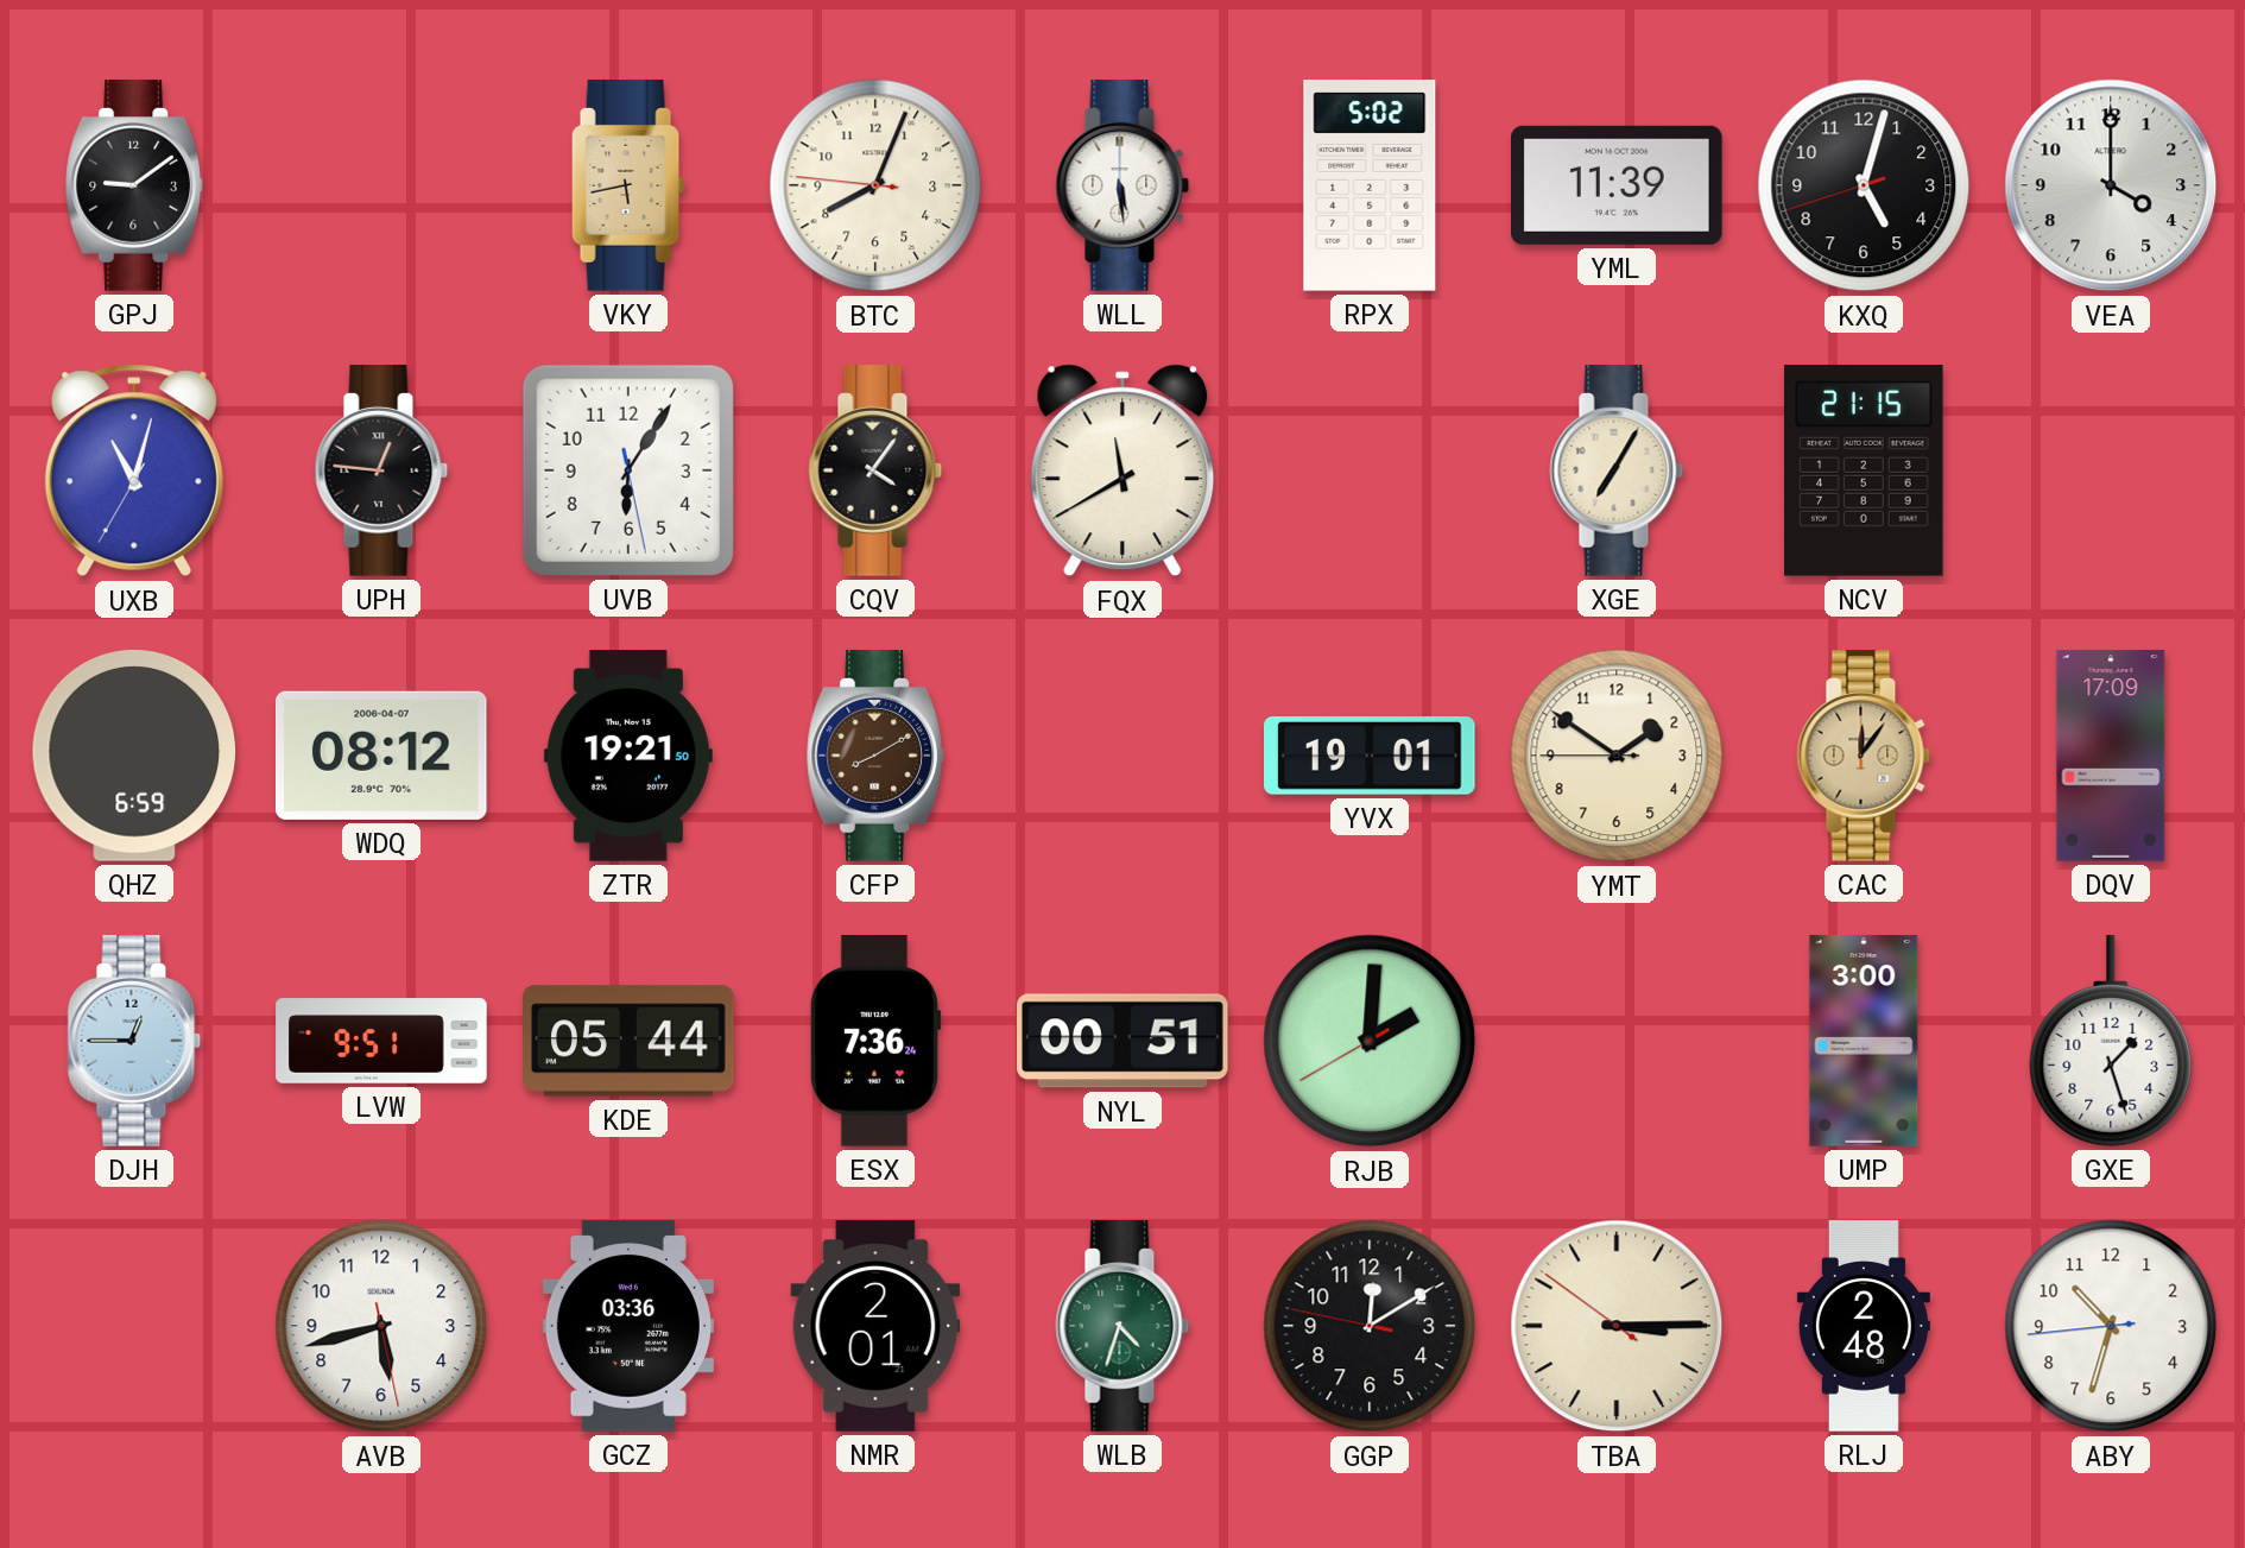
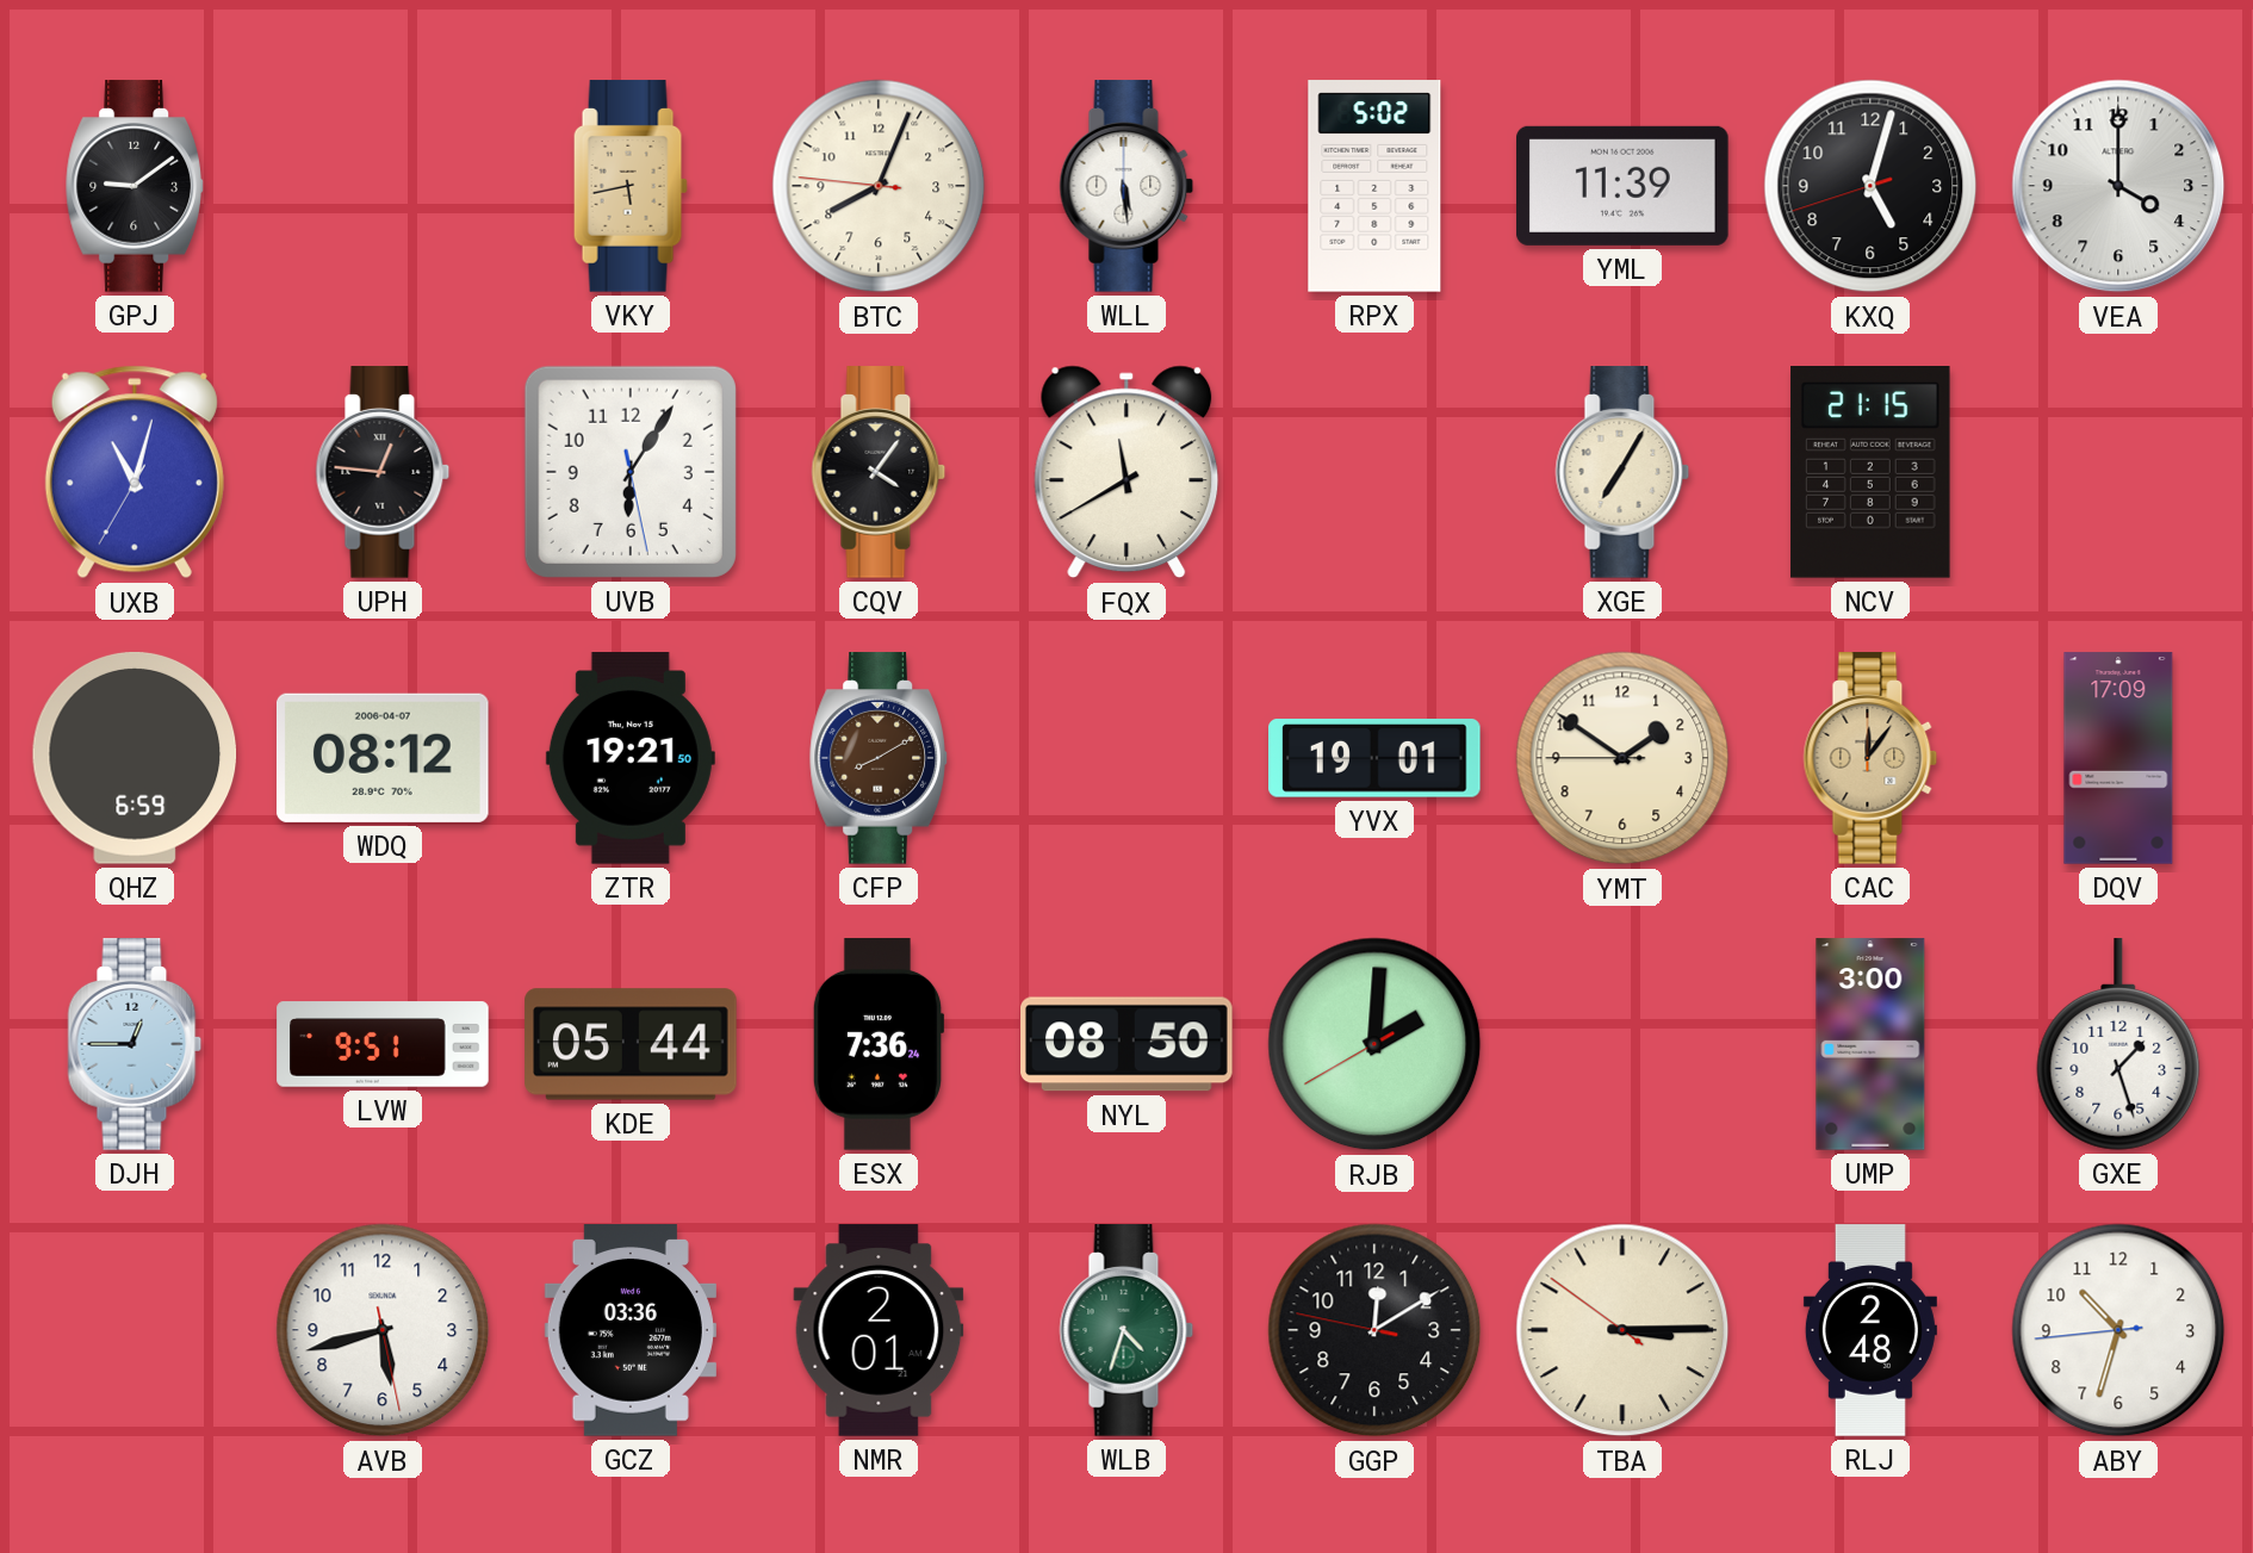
NYL: 00:51 -> 08:50
